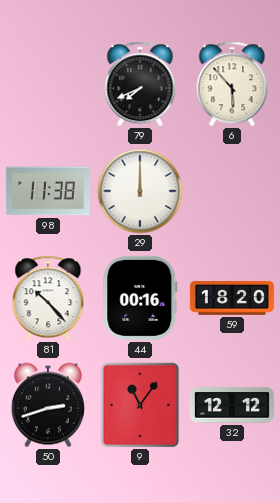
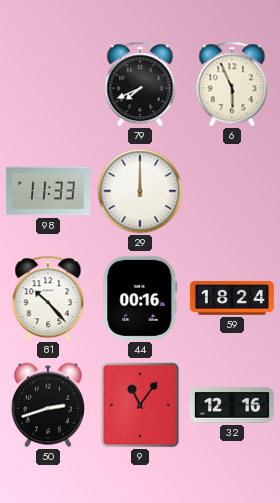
6: 5:53 -> 5:56
98: 11:38 -> 11:33
59: 18:20 -> 18:24
32: 12:12 -> 12:16
